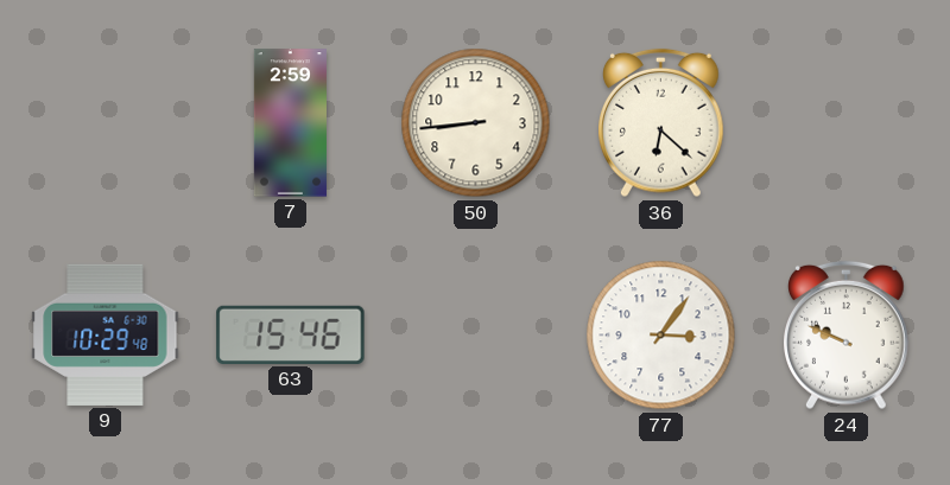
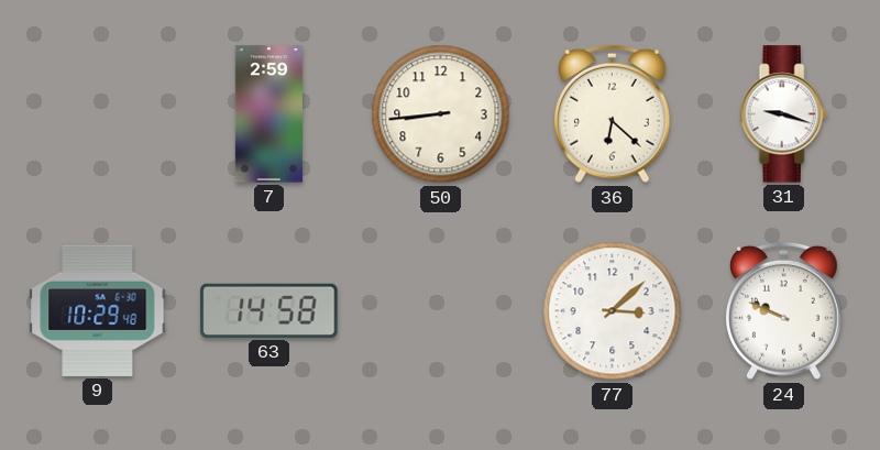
31: none -> 9:18
63: 15:46 -> 14:58
77: 3:06 -> 3:08
